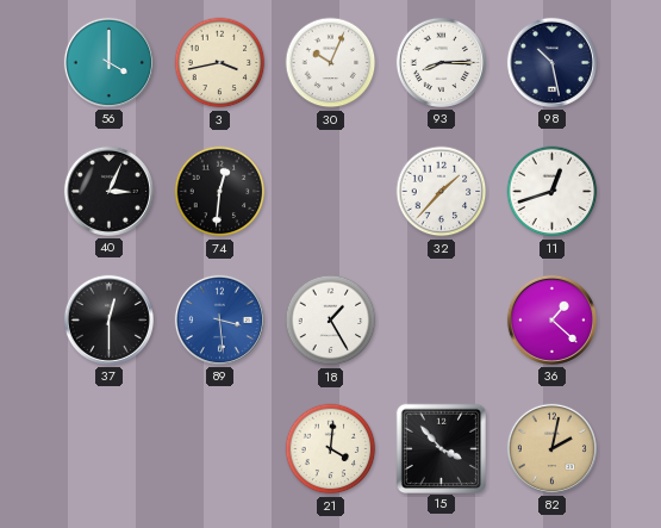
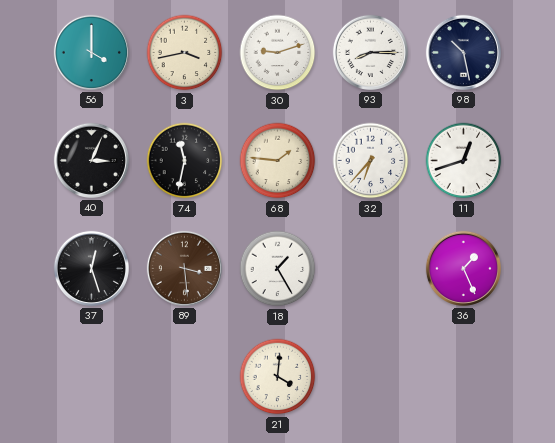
30: 10:04 -> 9:12
74: 12:31 -> 11:32
68: none -> 1:46
32: 1:37 -> 6:37
37: 12:30 -> 12:27
89 dial: blue -> brown
36: 1:22 -> 1:26
15: 3:53 -> none
82: 2:02 -> none
